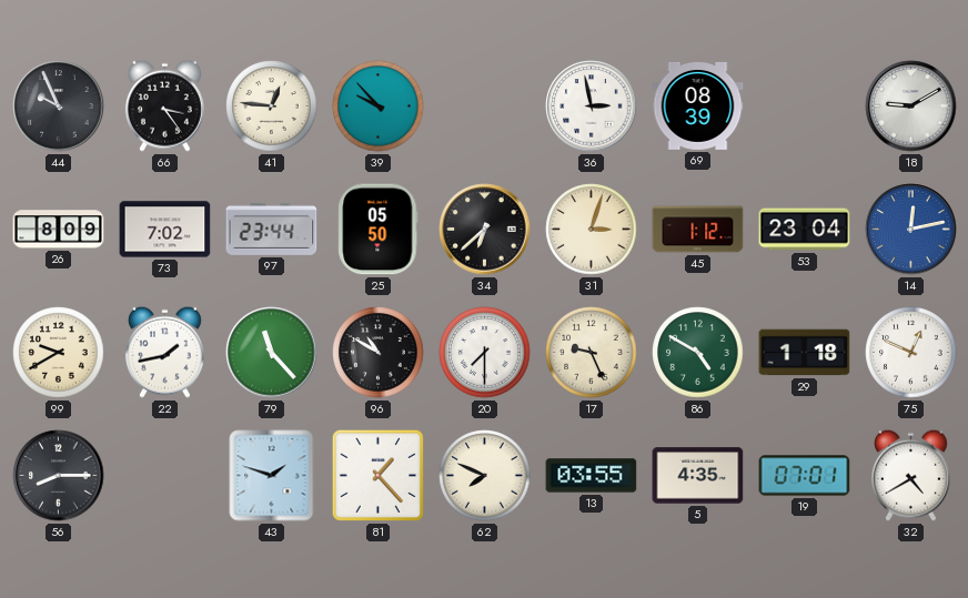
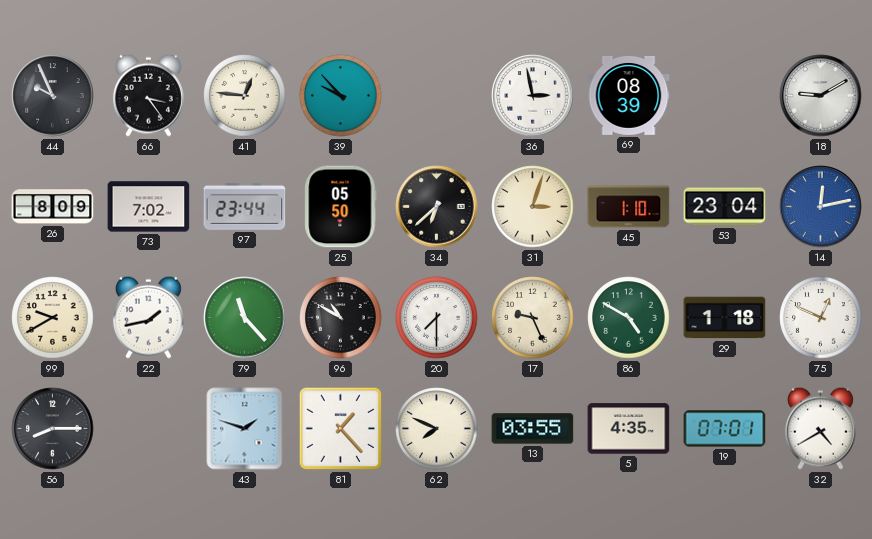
45: 1:12 -> 1:10
